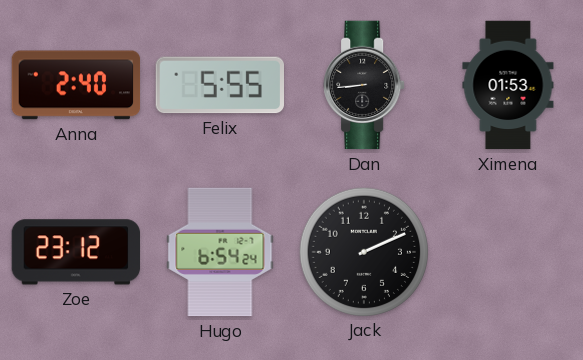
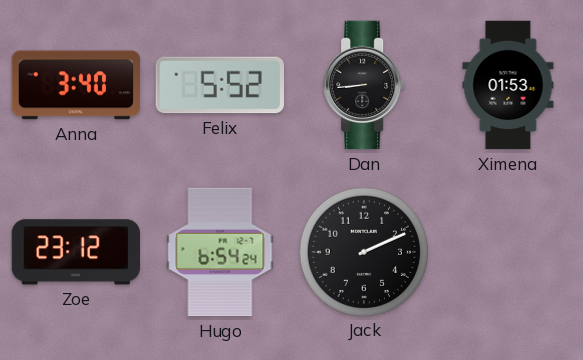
Anna: 2:40 -> 3:40
Felix: 5:55 -> 5:52
